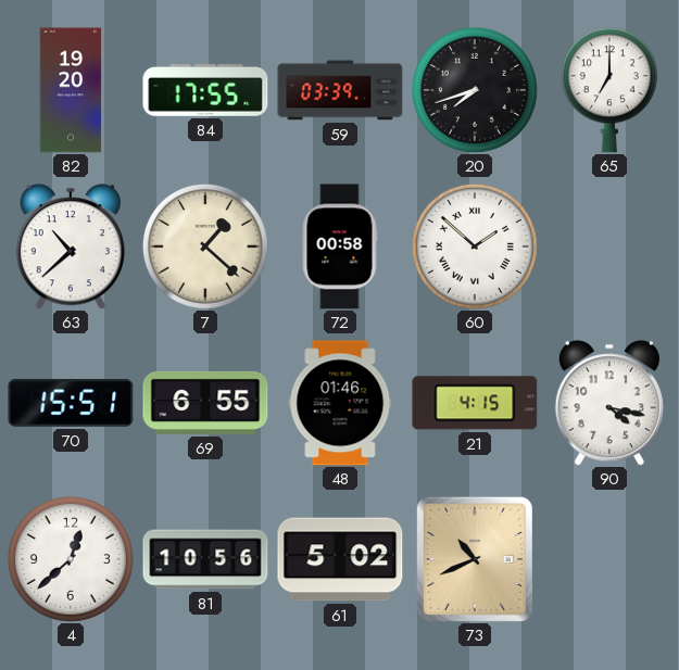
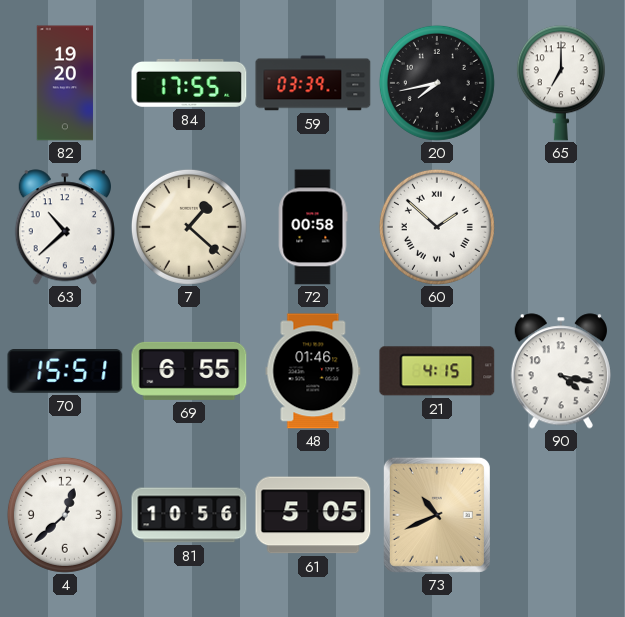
20: 7:42 -> 7:43
61: 5:02 -> 5:05
